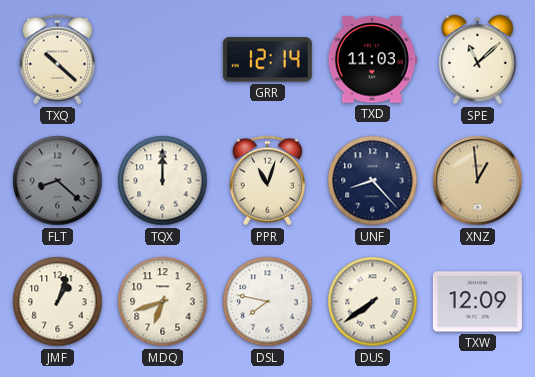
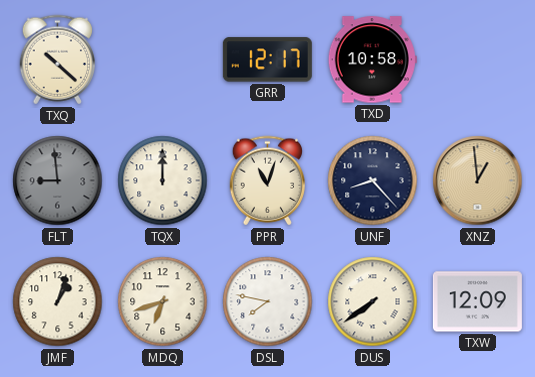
GRR: 12:14 -> 12:17
TXD: 11:03 -> 10:58
SPE: 11:08 -> none
FLT: 8:22 -> 8:59
